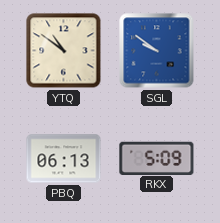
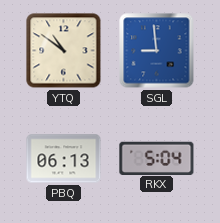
SGL: 9:51 -> 8:59
RKX: 5:09 -> 5:04
